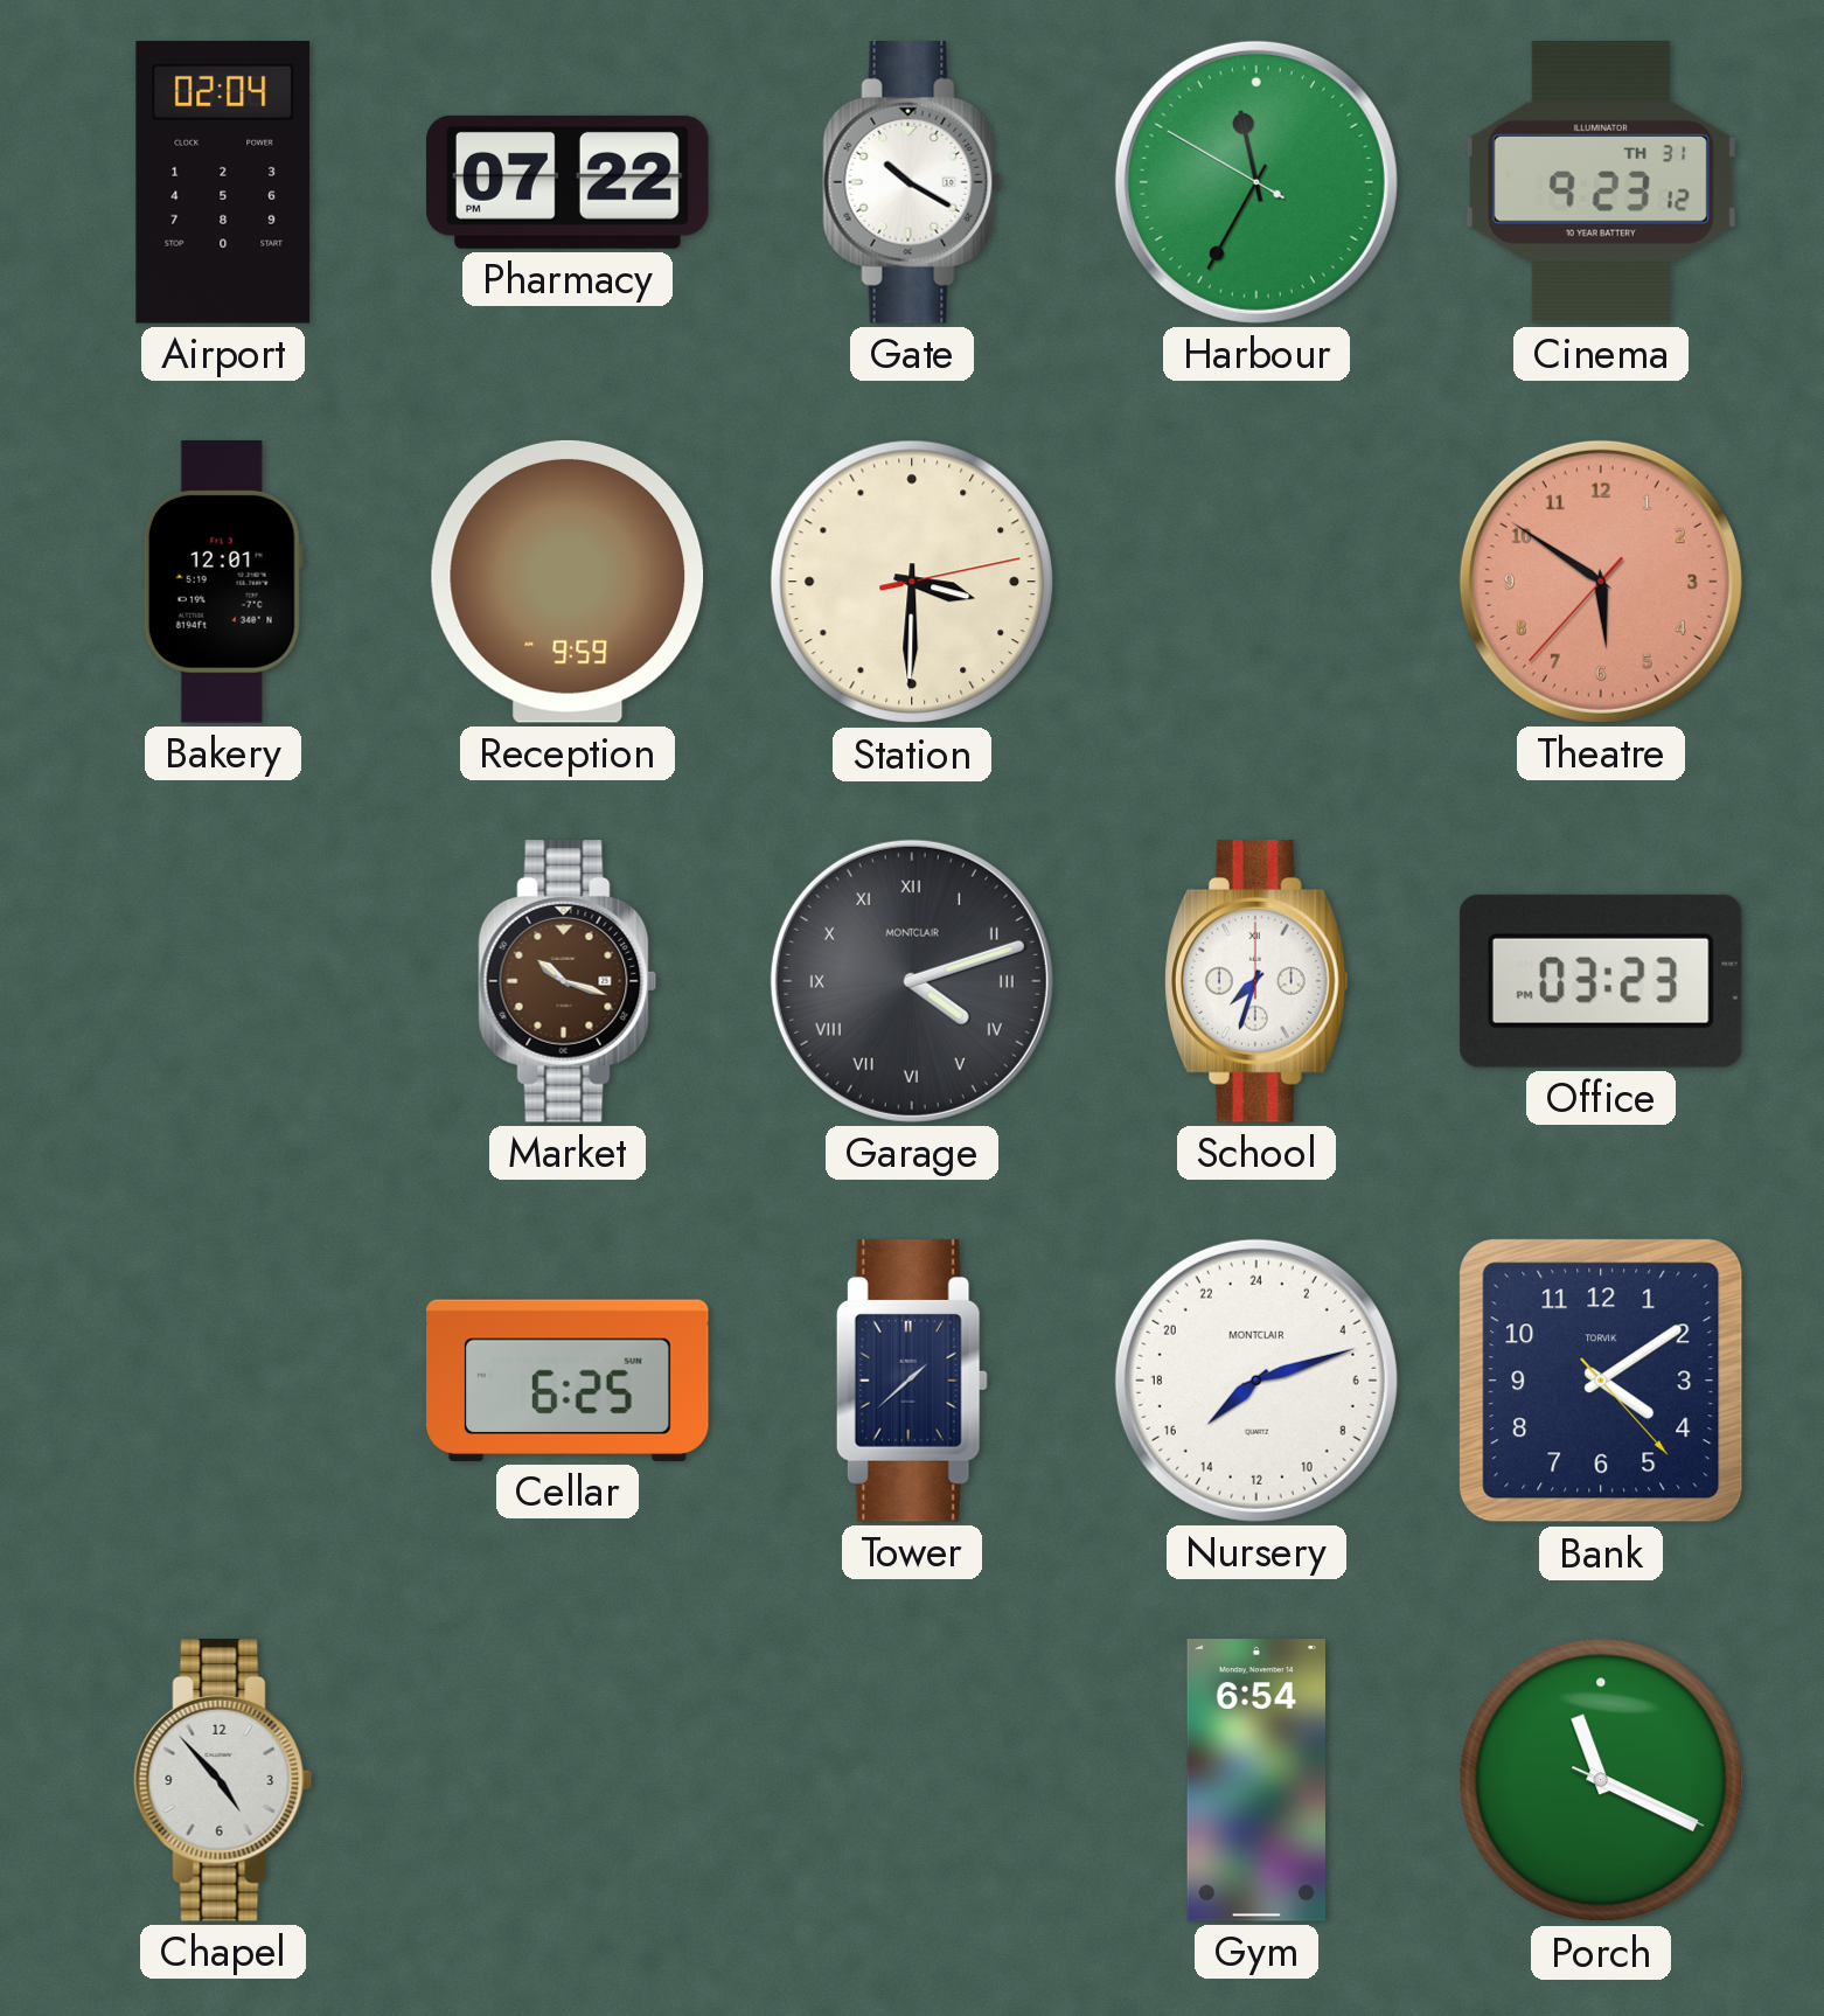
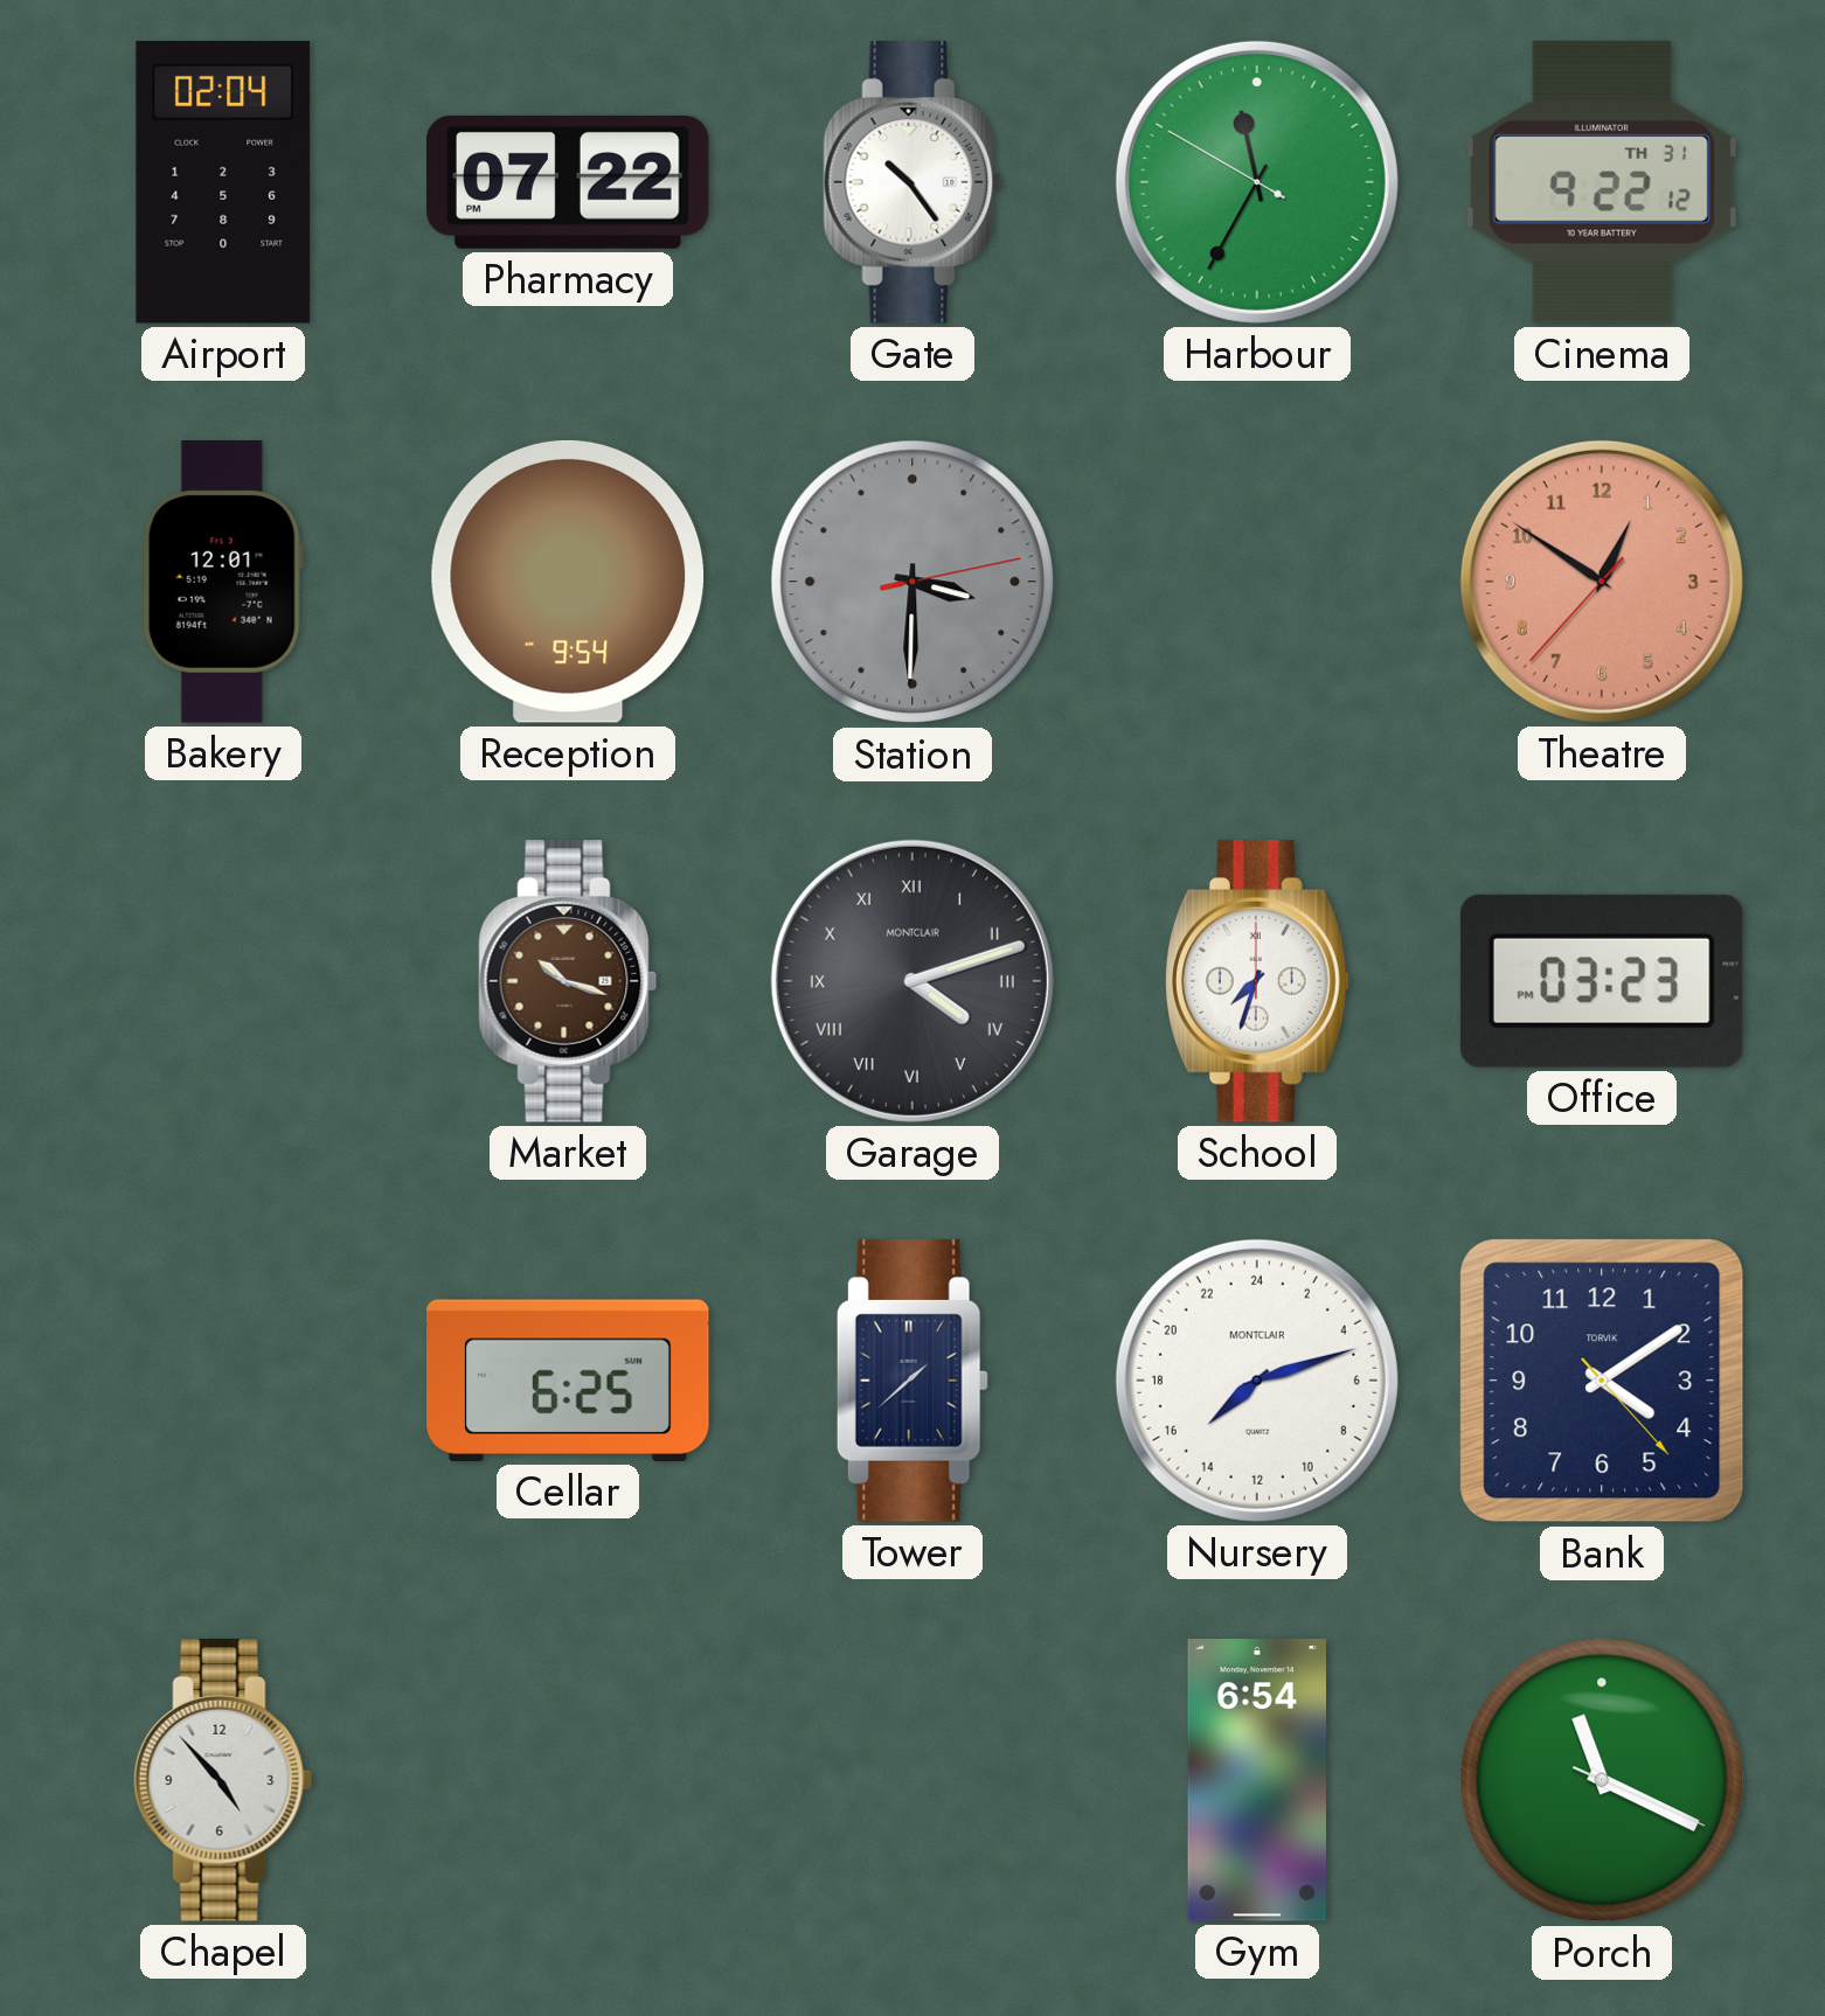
Gate: 10:20 -> 10:24
Cinema: 9:23 -> 9:22
Reception: 9:59 -> 9:54
Station dial: cream -> grey
Theatre: 5:50 -> 12:50
